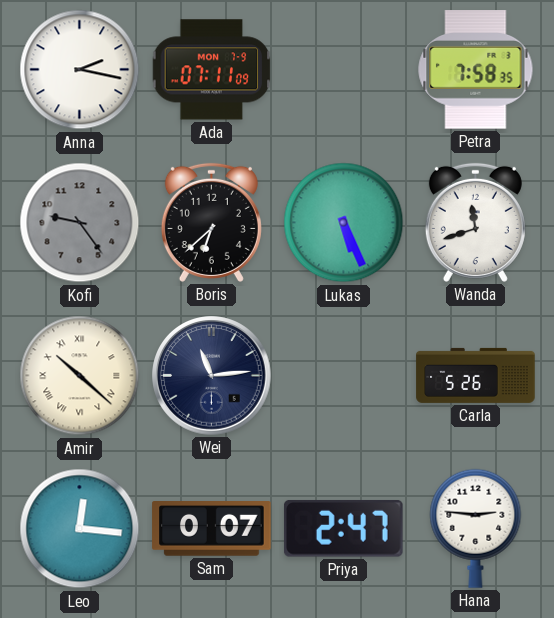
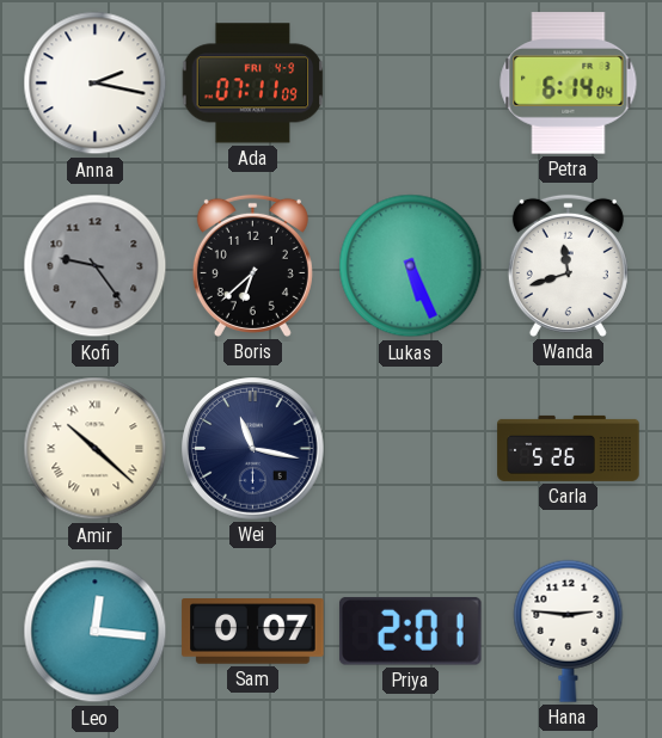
Ada date: MON 7-9 -> FRI 4-9
Petra: 7:58 -> 6:14
Wei: 11:14 -> 11:17
Priya: 2:47 -> 2:01
